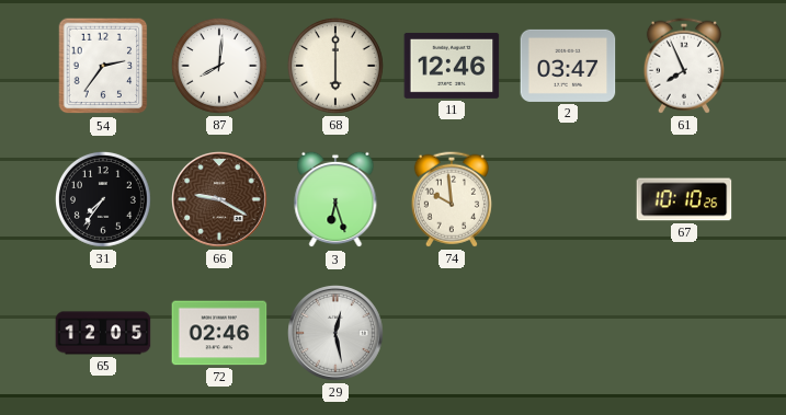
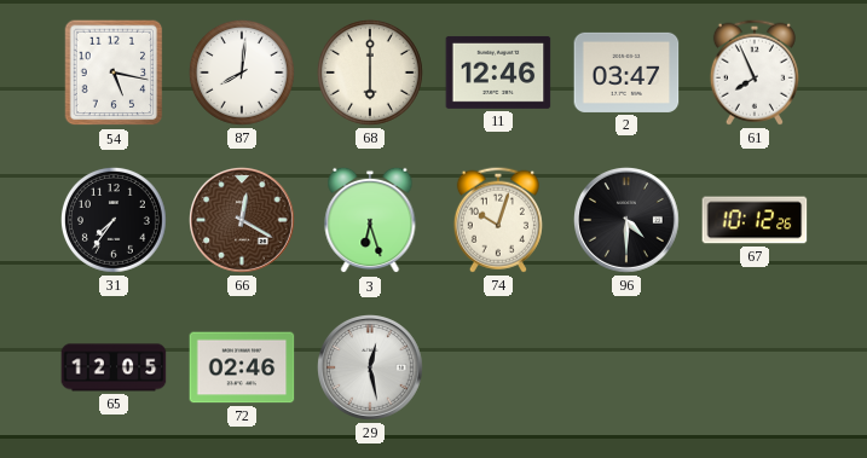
54: 2:36 -> 5:17
66: 9:20 -> 12:20
74: 9:59 -> 10:03
96: none -> 4:30
67: 10:10 -> 10:12
